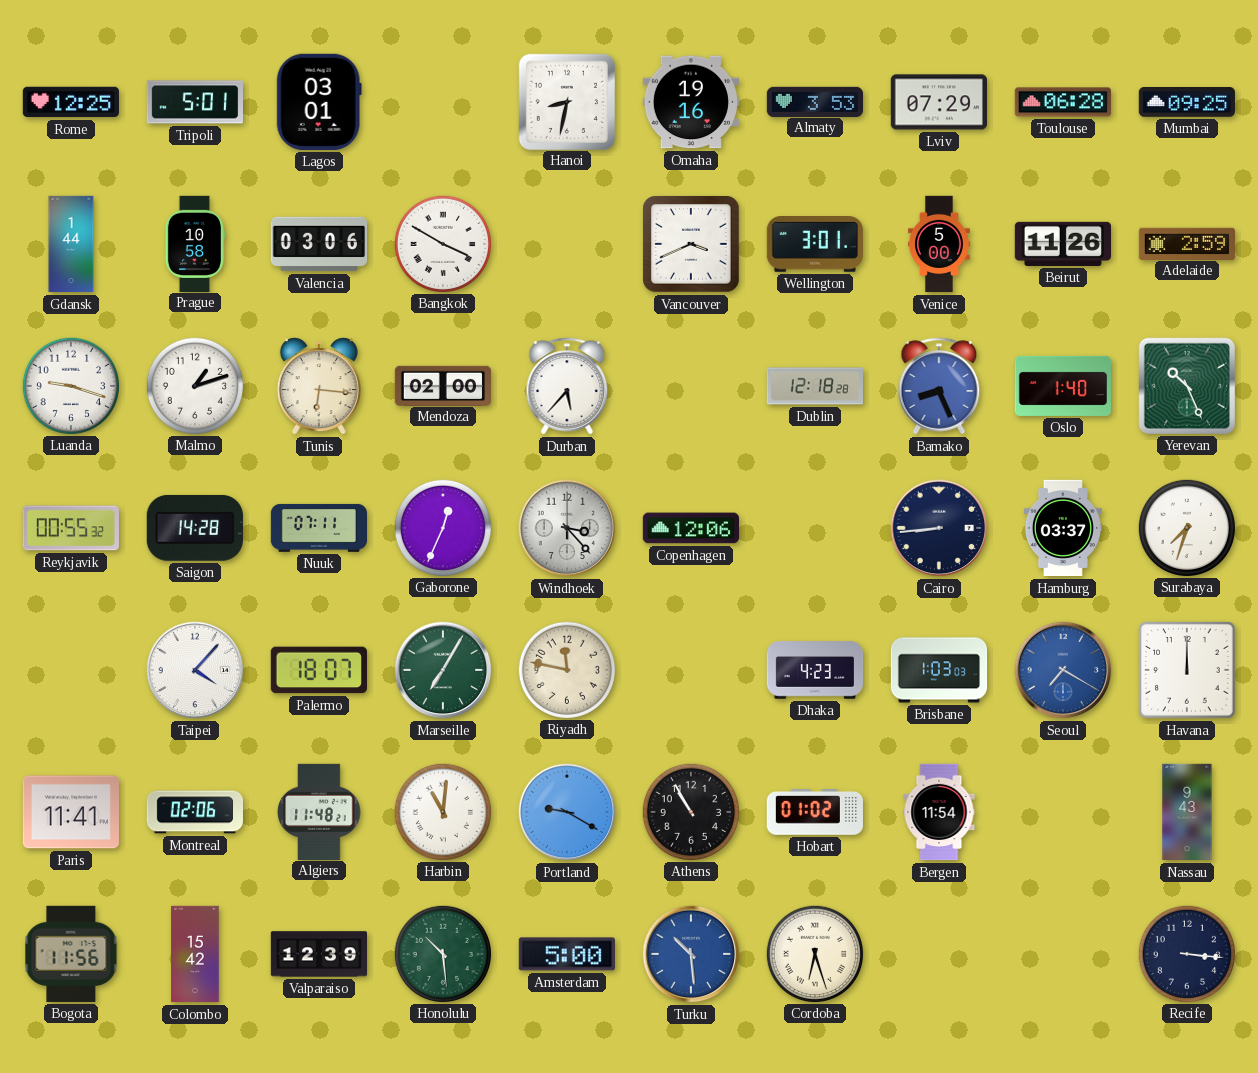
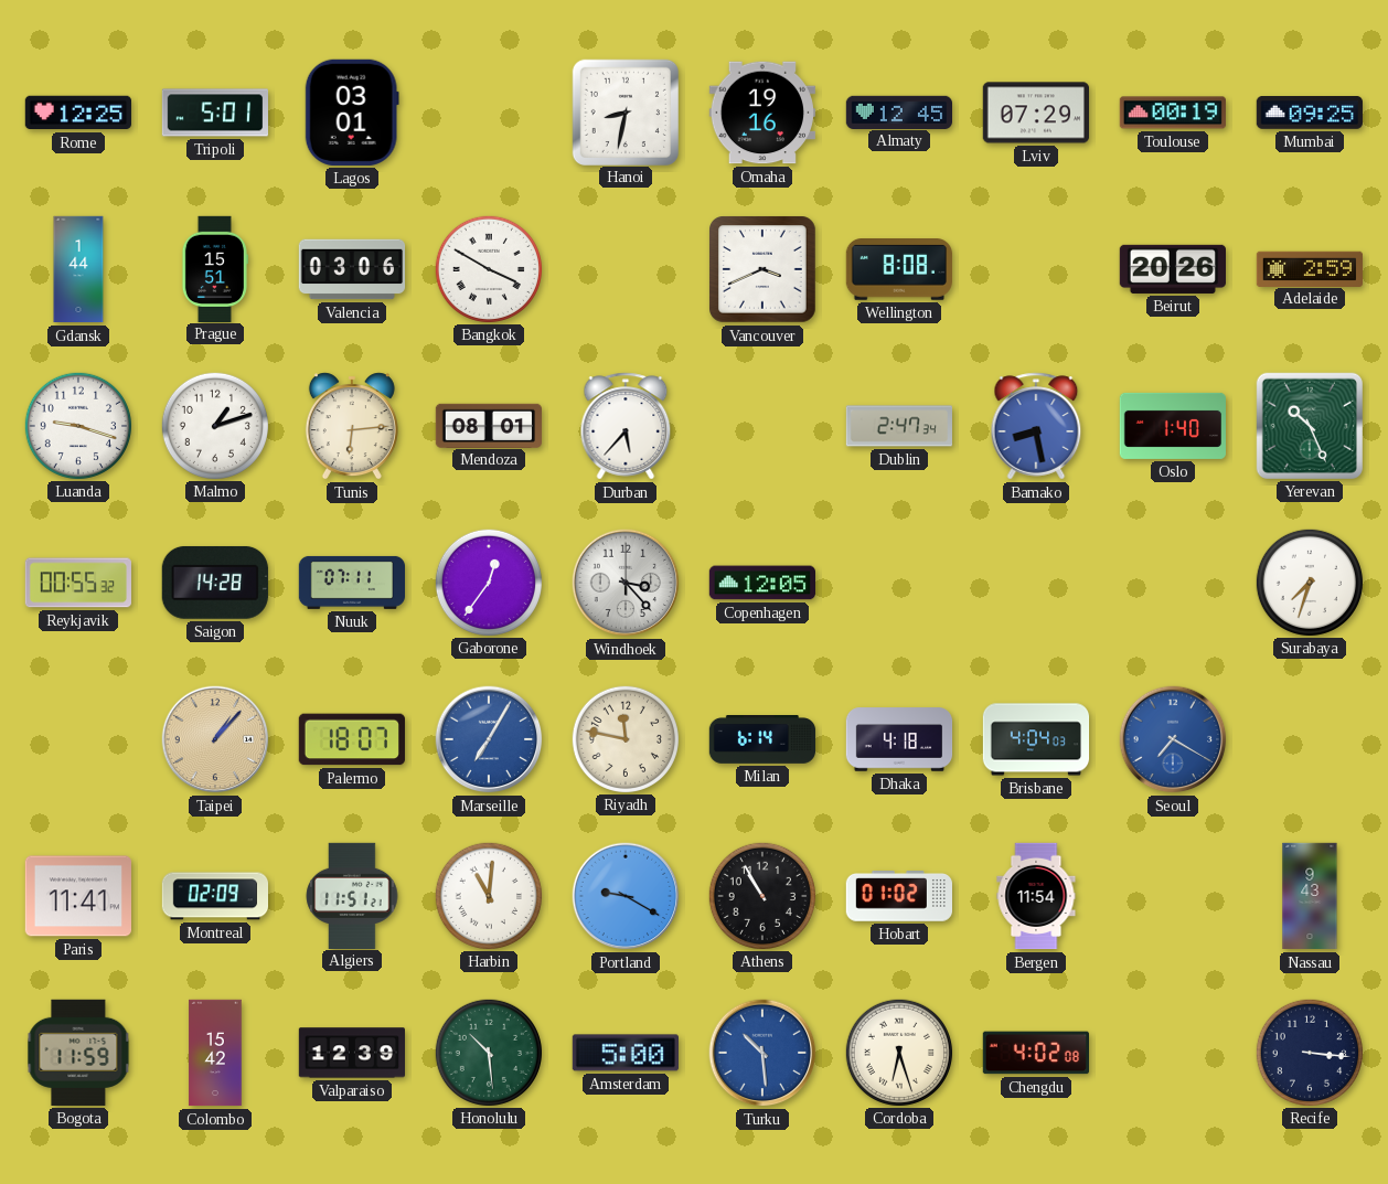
Almaty: 3:53 -> 12:45
Toulouse: 06:28 -> 00:19
Prague: 10:58 -> 15:51
Wellington: 3:01 -> 8:08
Venice: 5:00 -> none
Beirut: 11:26 -> 20:26
Tunis: 6:16 -> 6:14
Mendoza: 02:00 -> 08:01
Dublin: 12:18 -> 2:47
Bamako: 8:26 -> 8:28
Gaborone: 12:34 -> 12:36
Copenhagen: 12:06 -> 12:05
Cairo: 8:44 -> none
Hamburg: 03:37 -> none
Taipei: 4:07 -> 1:07
Taipei dial: white -> champagne
Marseille dial: green -> blue
Milan: none -> 6:14
Dhaka: 4:23 -> 4:18
Brisbane: 1:03 -> 4:04
Havana: 12:00 -> none
Montreal: 02:06 -> 02:09
Algiers: 11:48 -> 11:51
Bogota: 11:56 -> 11:59
Chengdu: none -> 4:02
